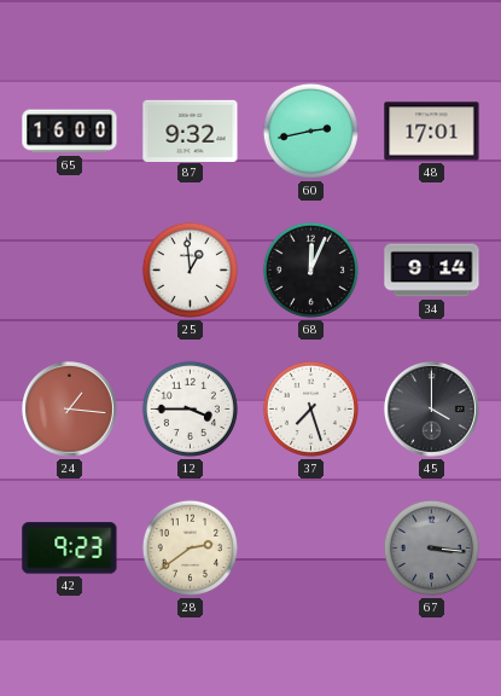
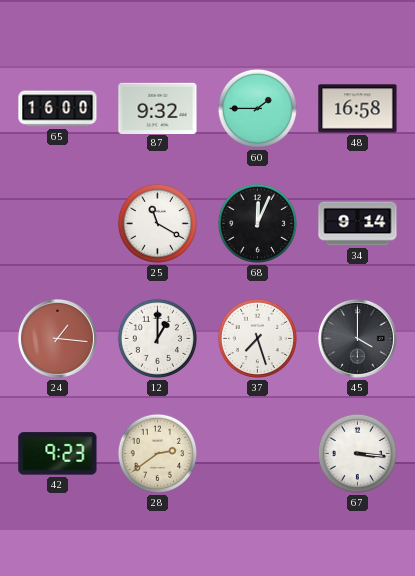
60: 2:43 -> 1:45
48: 17:01 -> 16:58
25: 12:59 -> 11:20
12: 3:45 -> 1:00
67 dial: grey -> white
